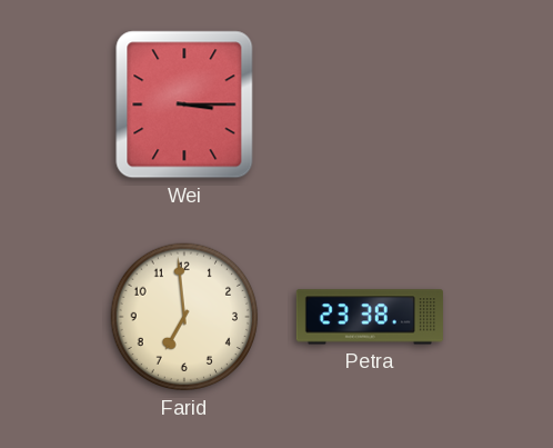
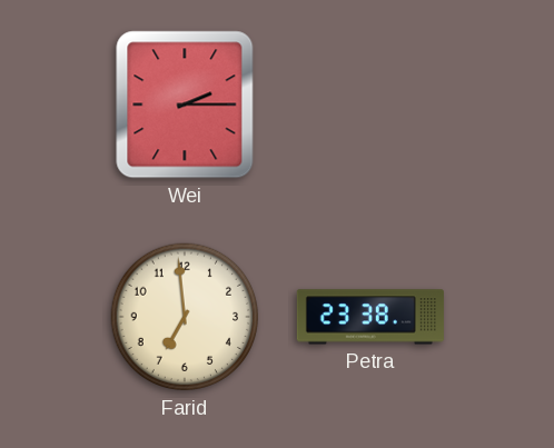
Wei: 3:15 -> 2:15
